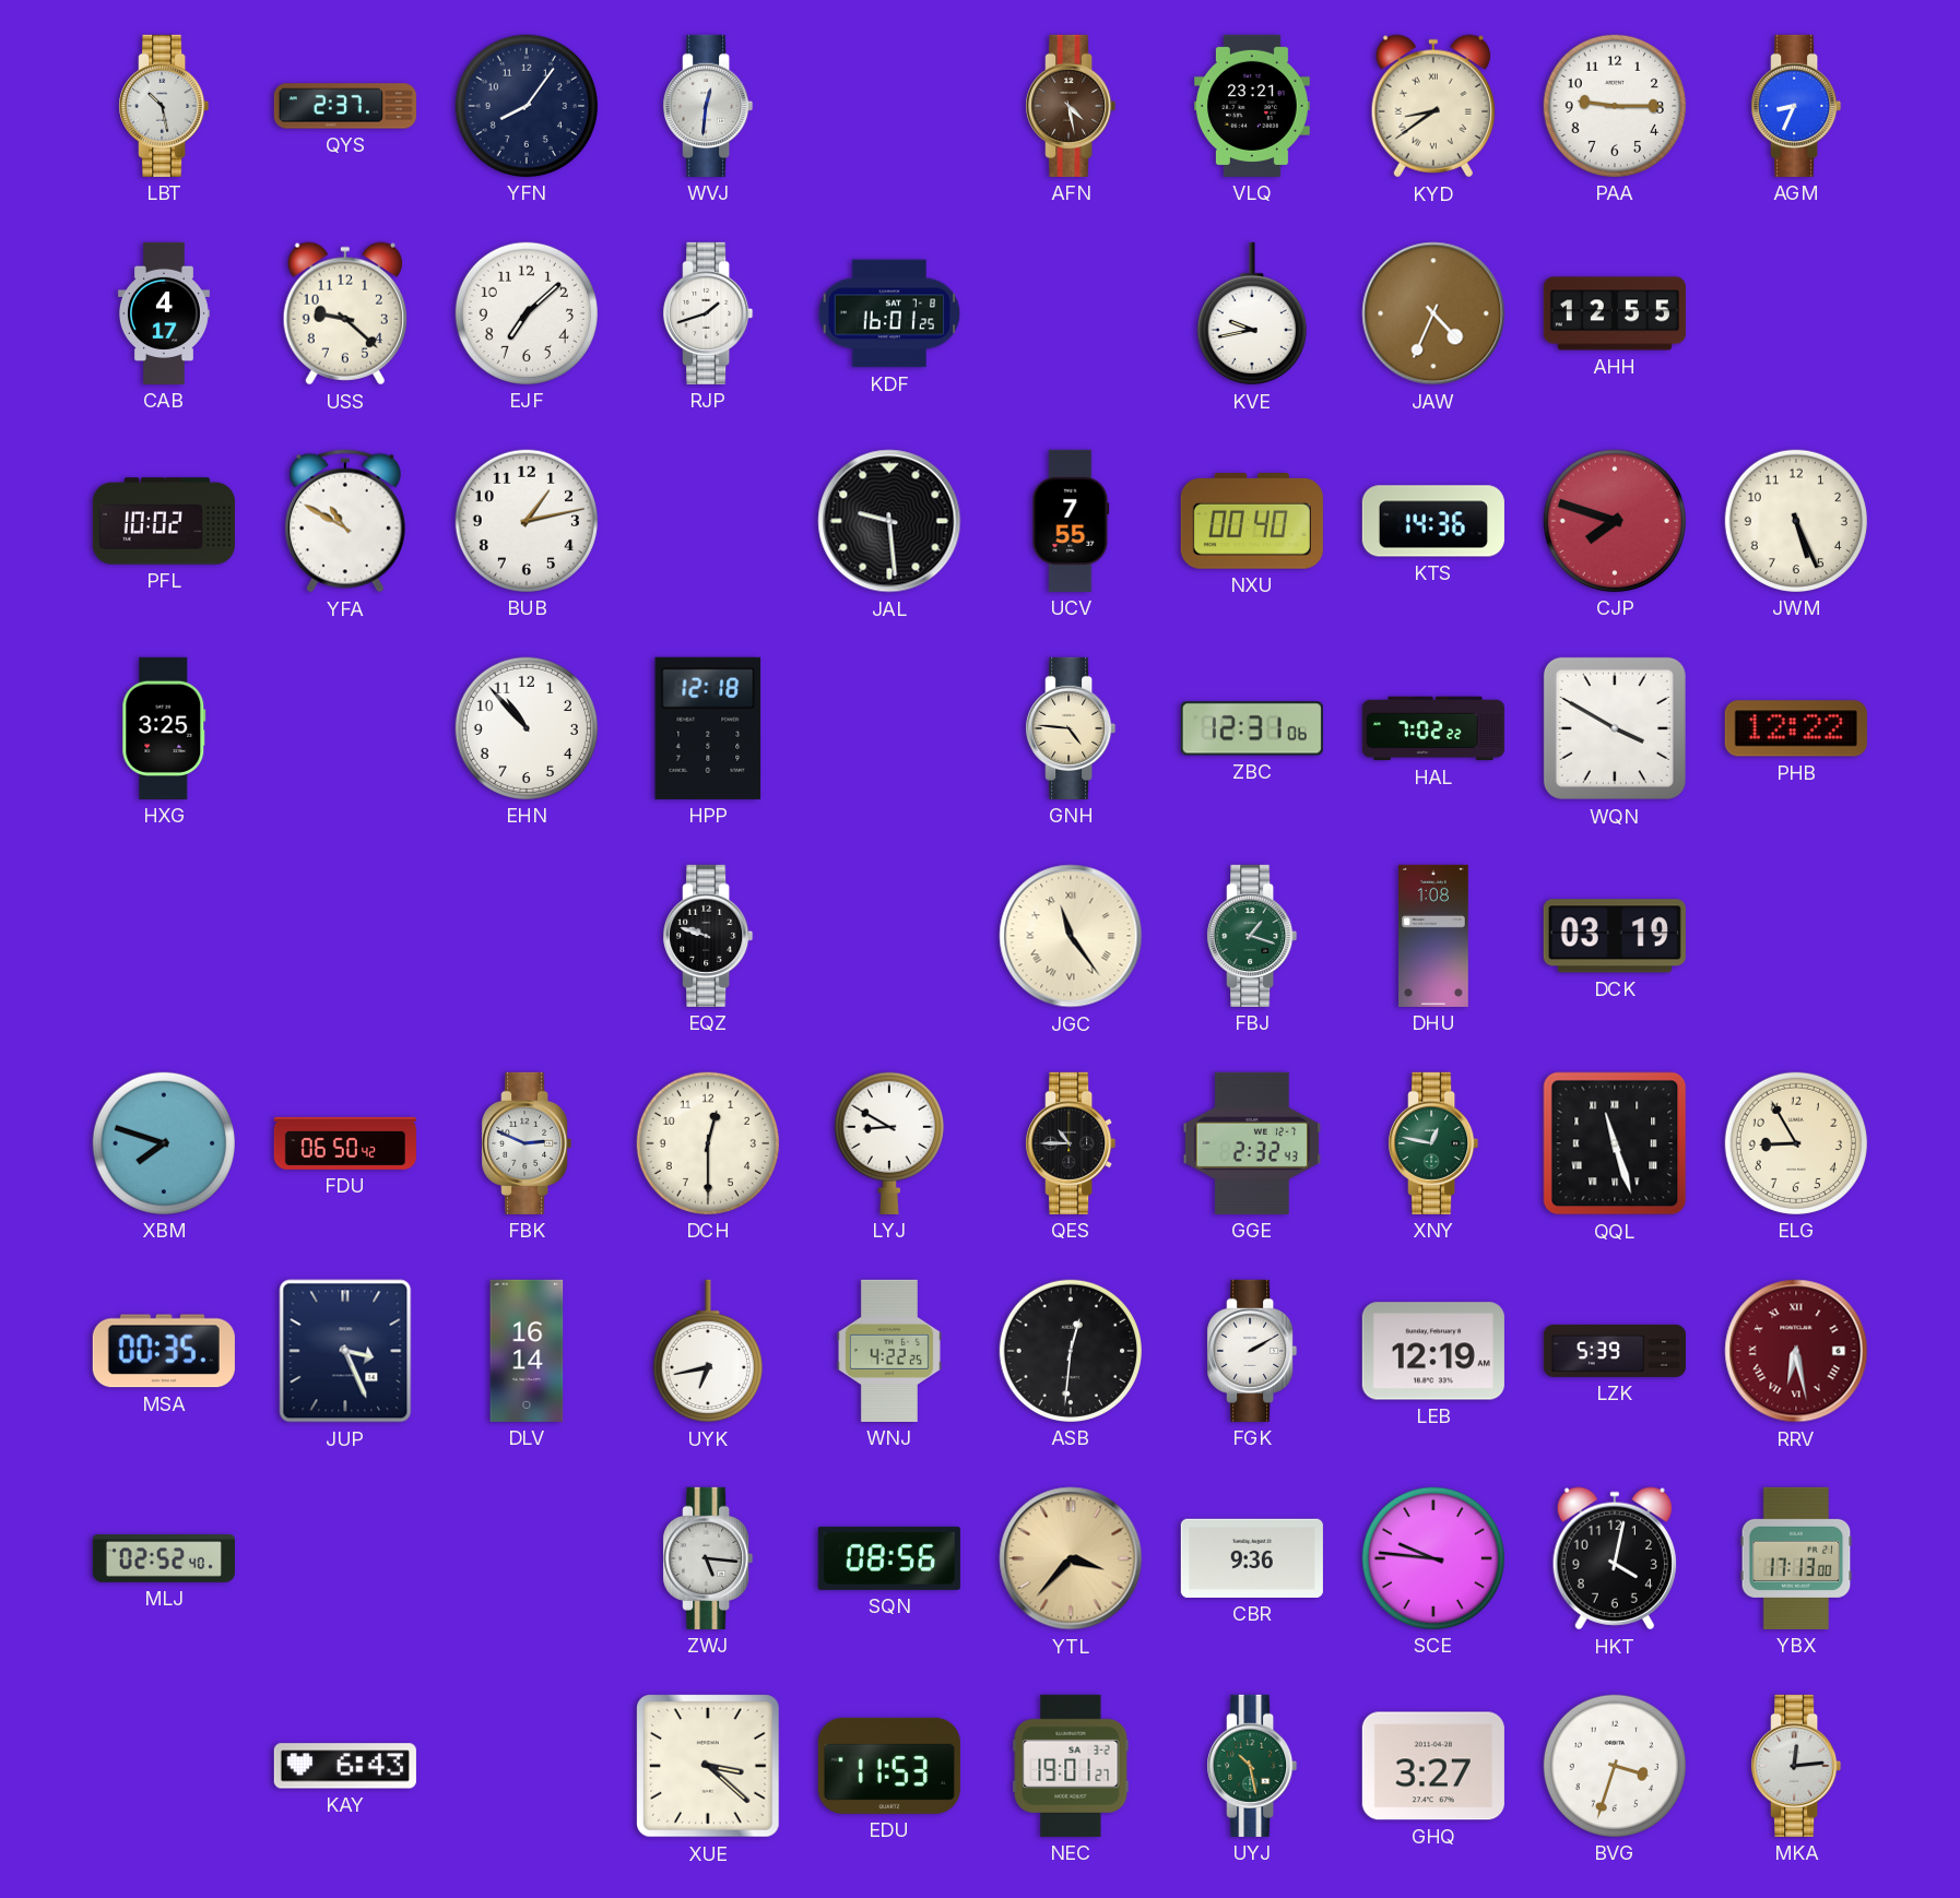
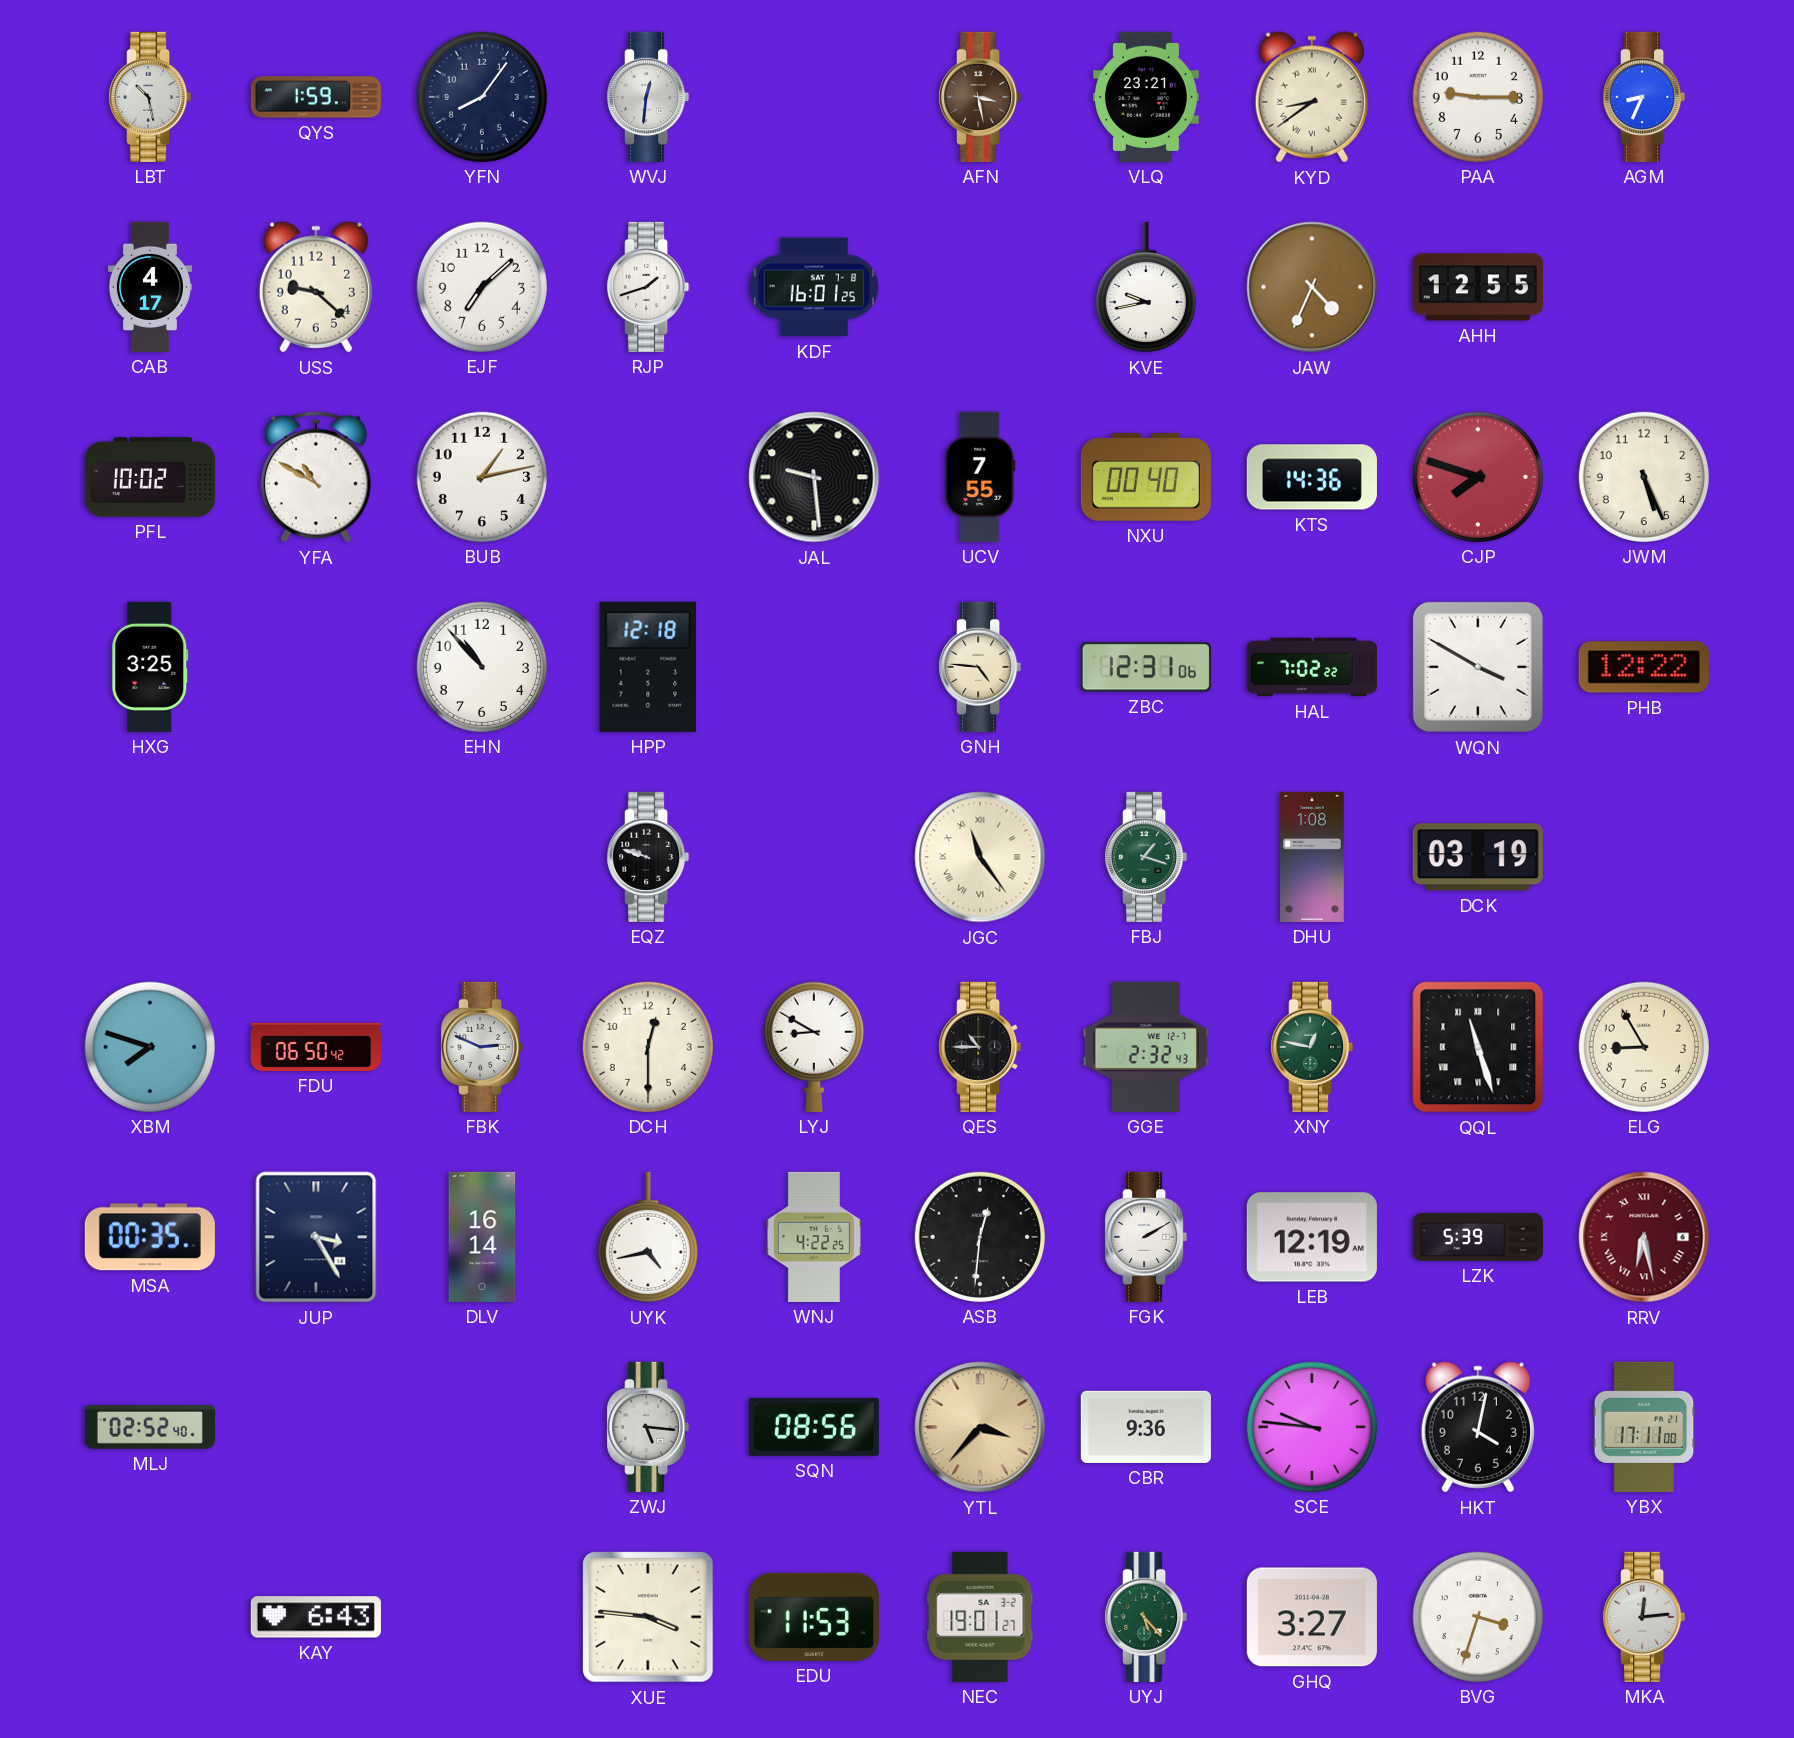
QYS: 2:37 -> 1:59
AFN: 4:28 -> 3:28
JUP: 3:26 -> 3:25
UYK: 6:43 -> 4:43
YBX: 17:13 -> 17:11
XUE: 3:22 -> 3:46
UYJ: 10:28 -> 5:23
